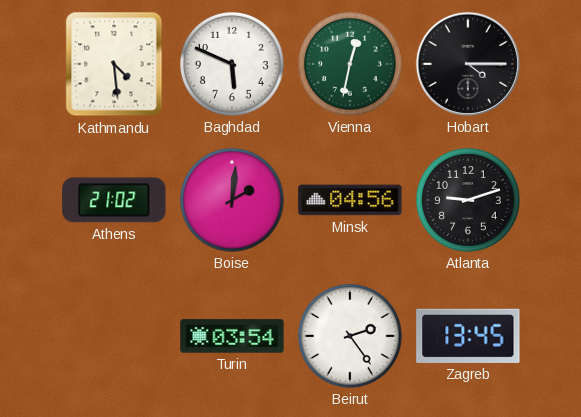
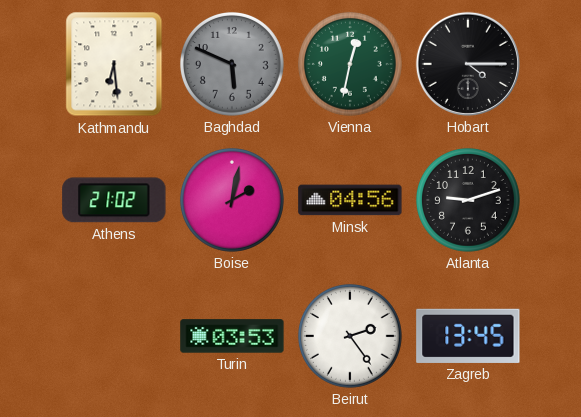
Kathmandu: 4:29 -> 6:29
Baghdad dial: white -> grey
Boise: 2:01 -> 2:02
Turin: 03:54 -> 03:53
